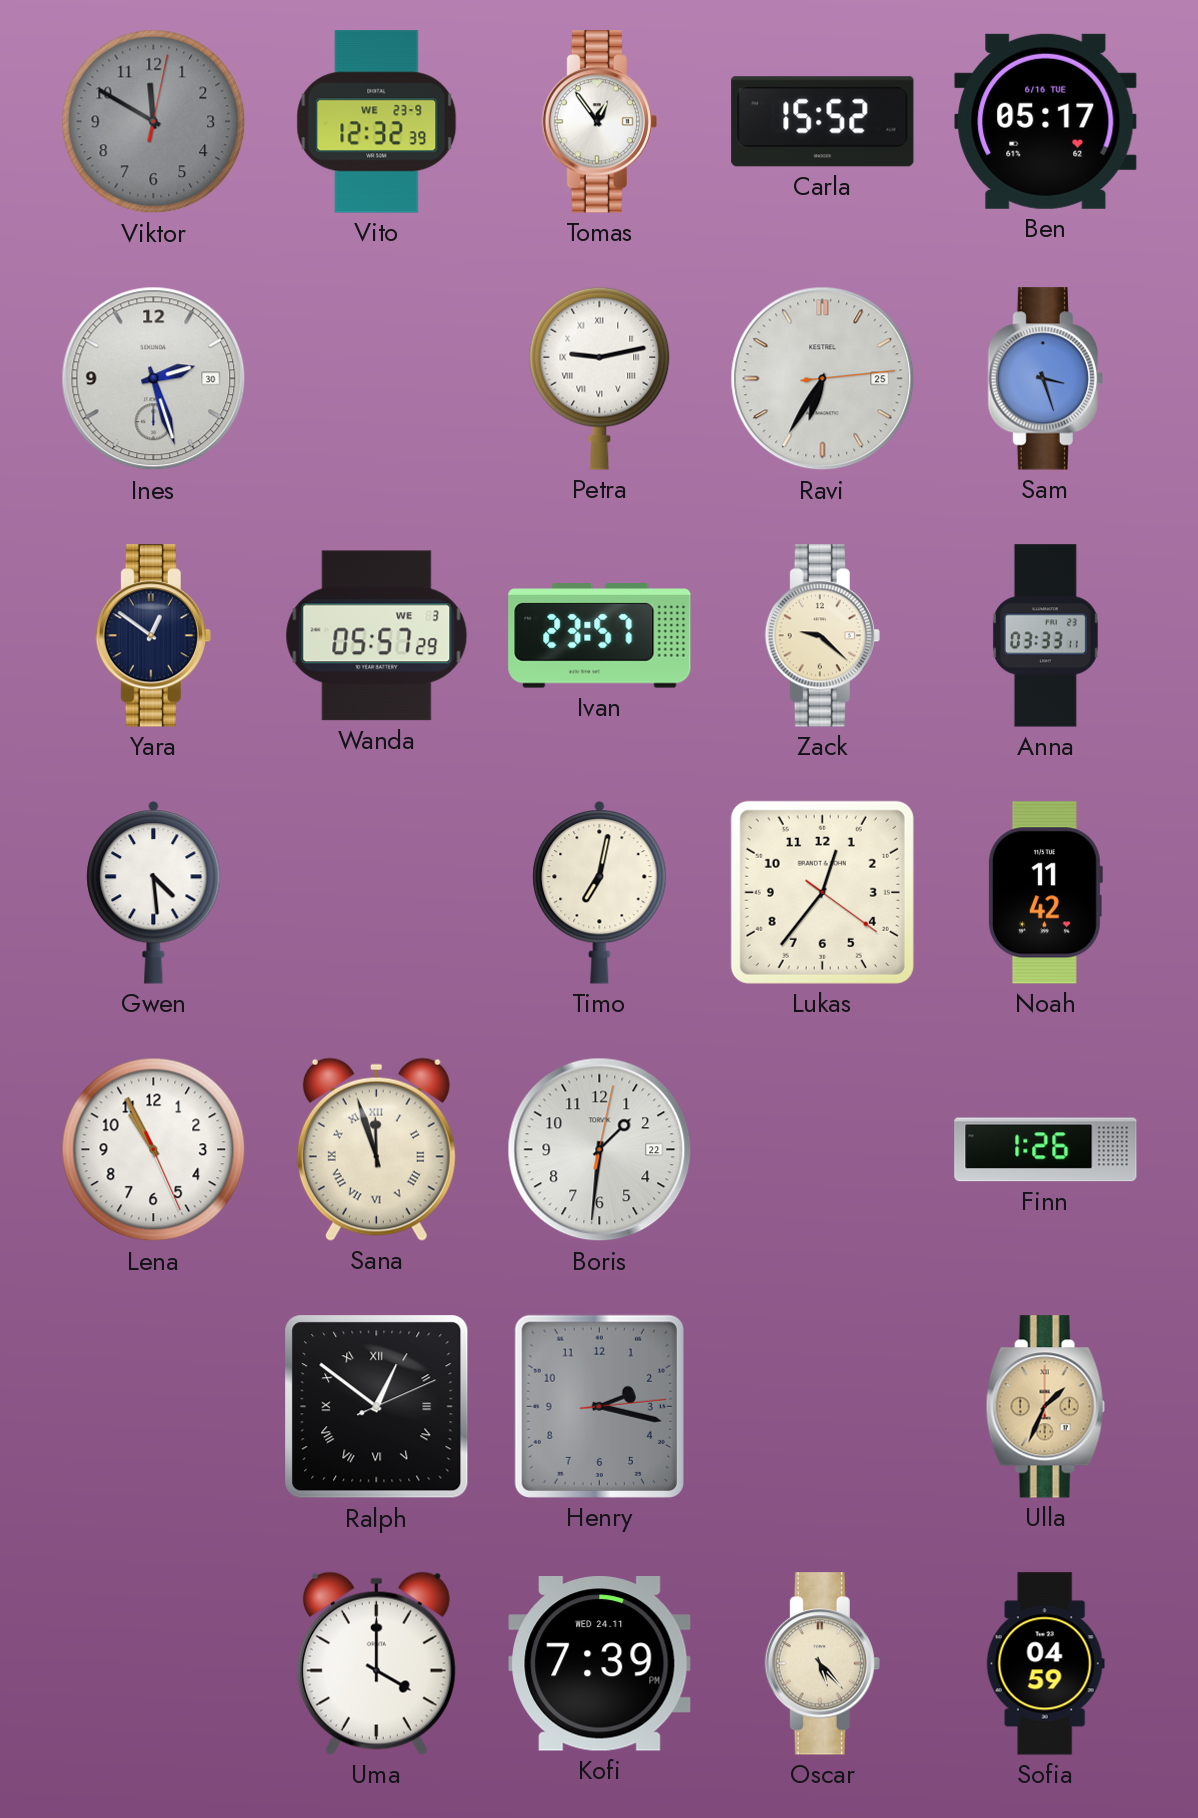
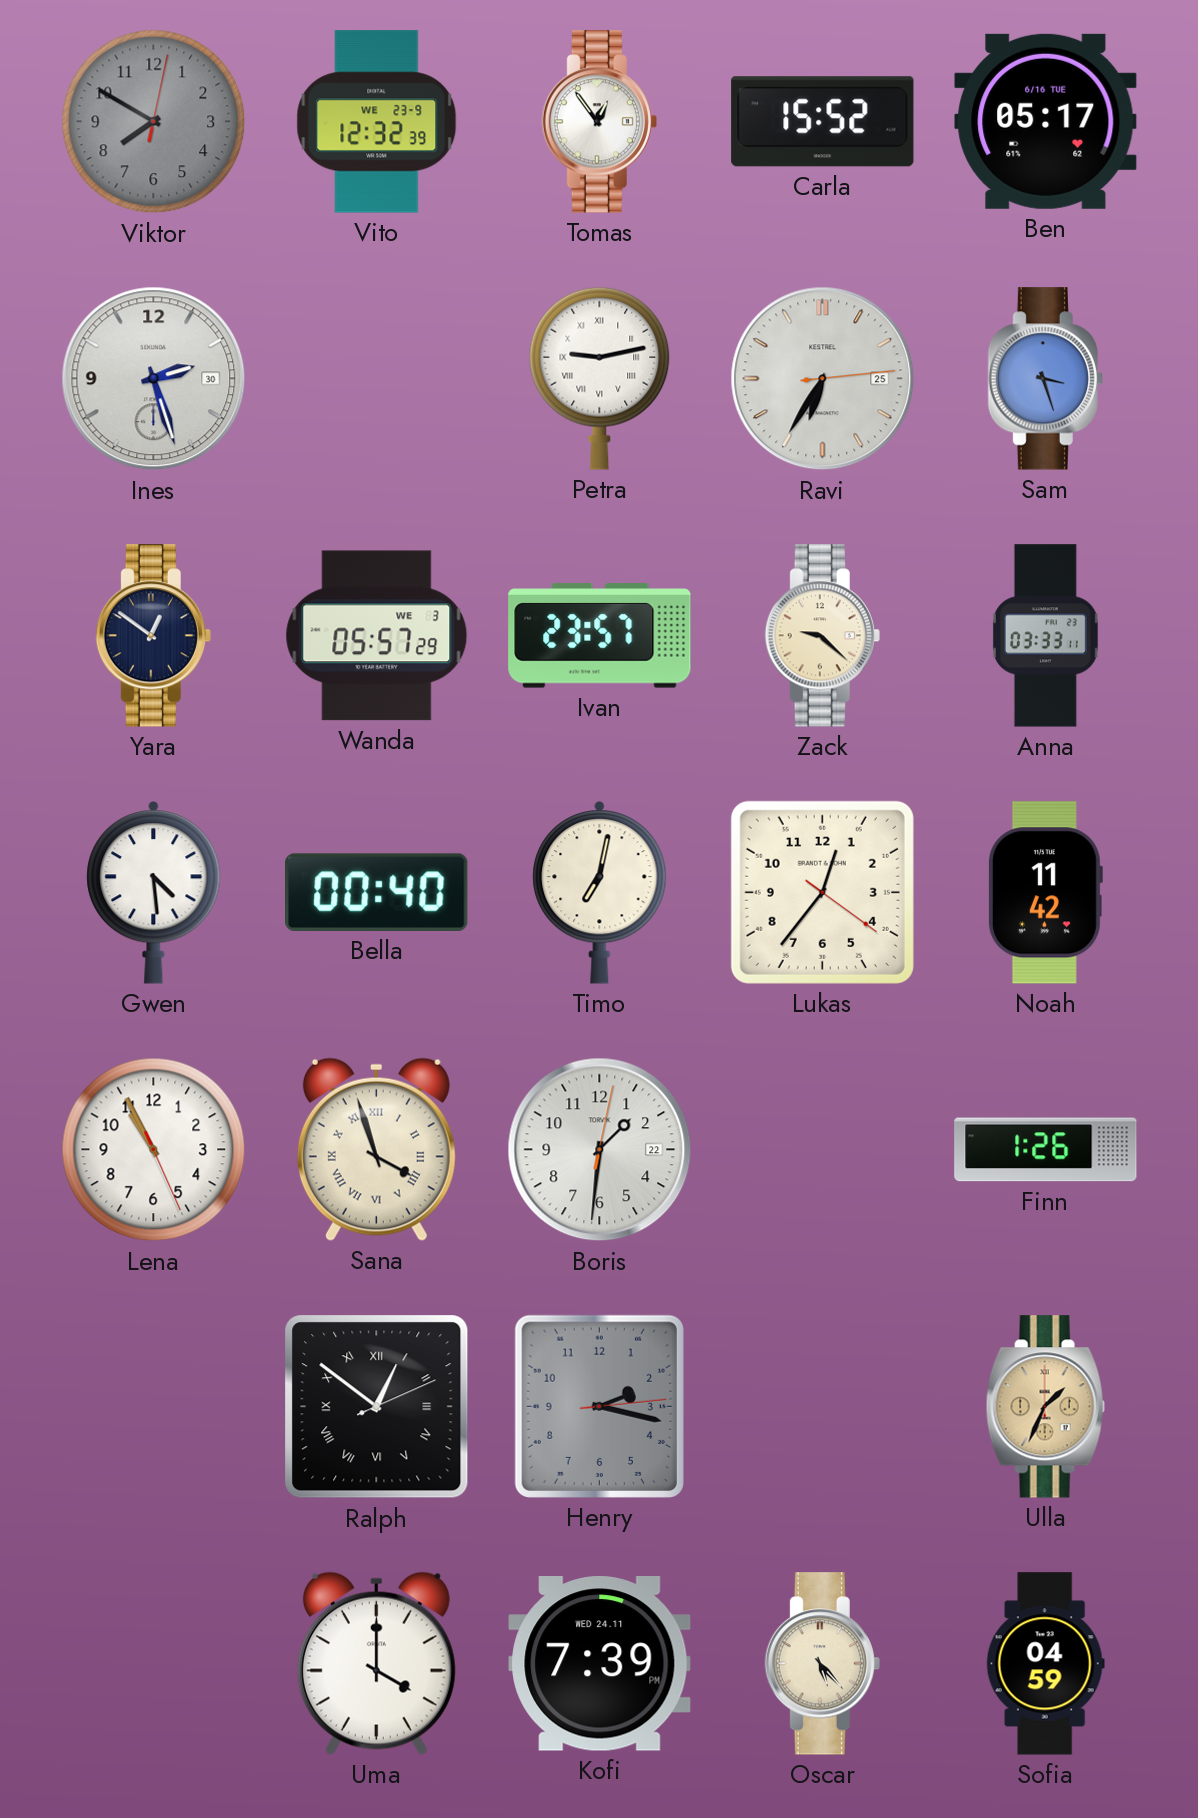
Viktor: 11:50 -> 7:50
Bella: none -> 00:40
Sana: 11:57 -> 3:57
